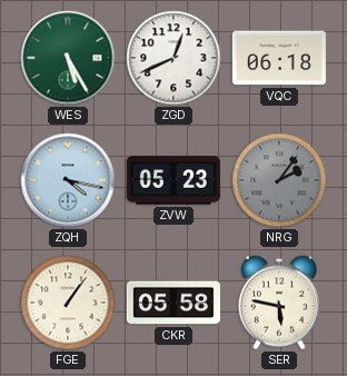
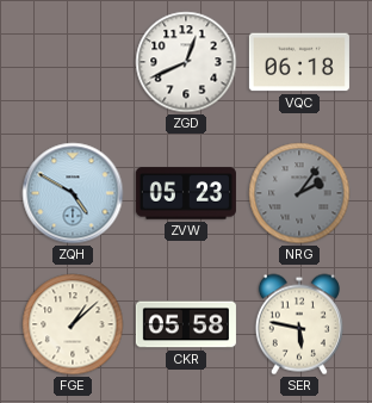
WES: 5:25 -> none
ZQH: 4:17 -> 4:50
FGE: 1:06 -> 1:08
